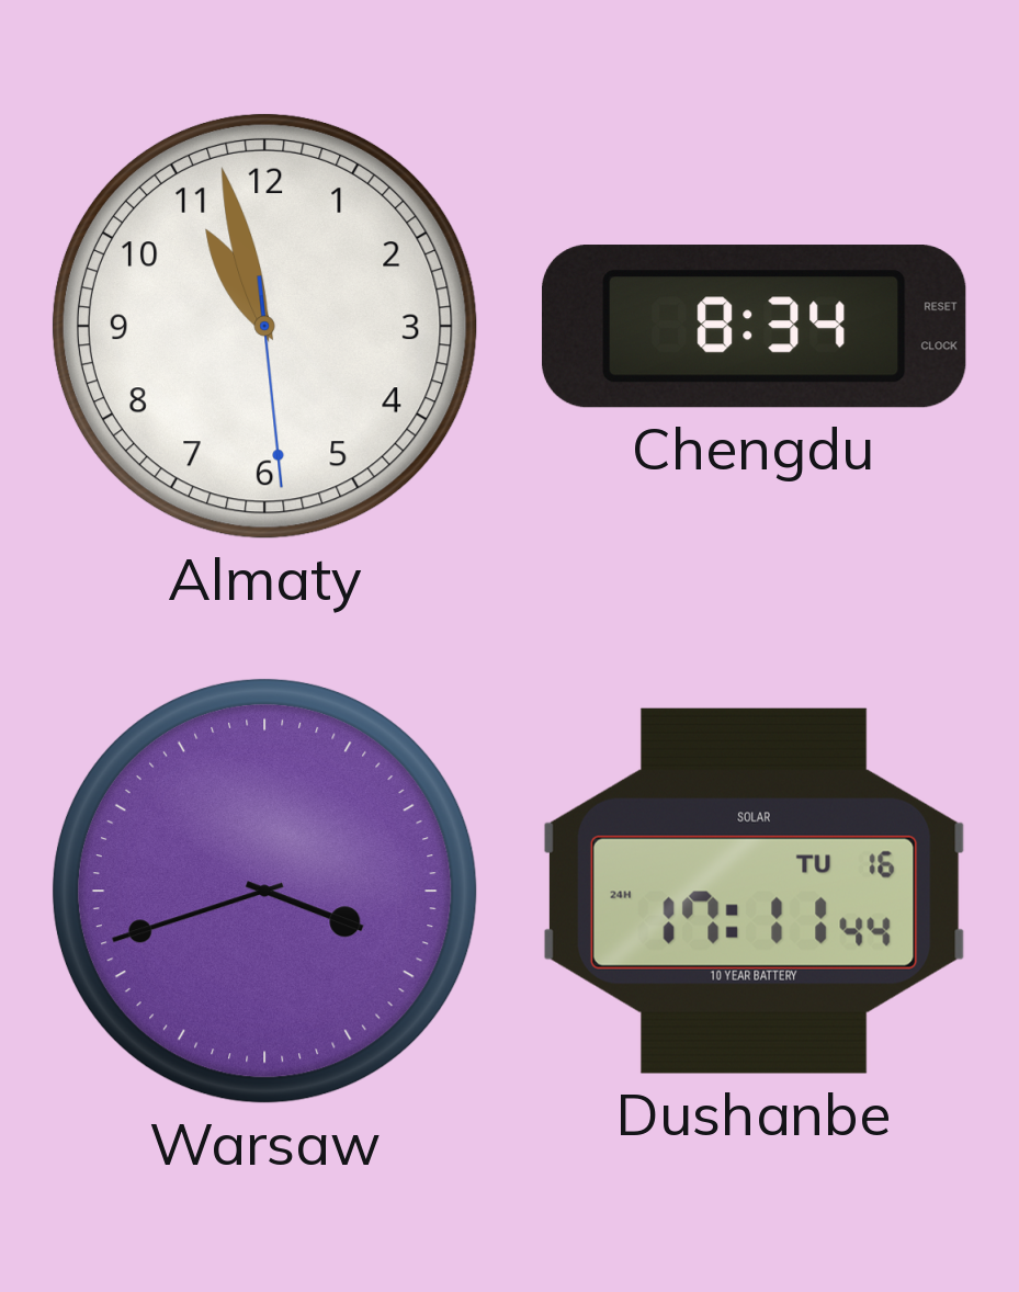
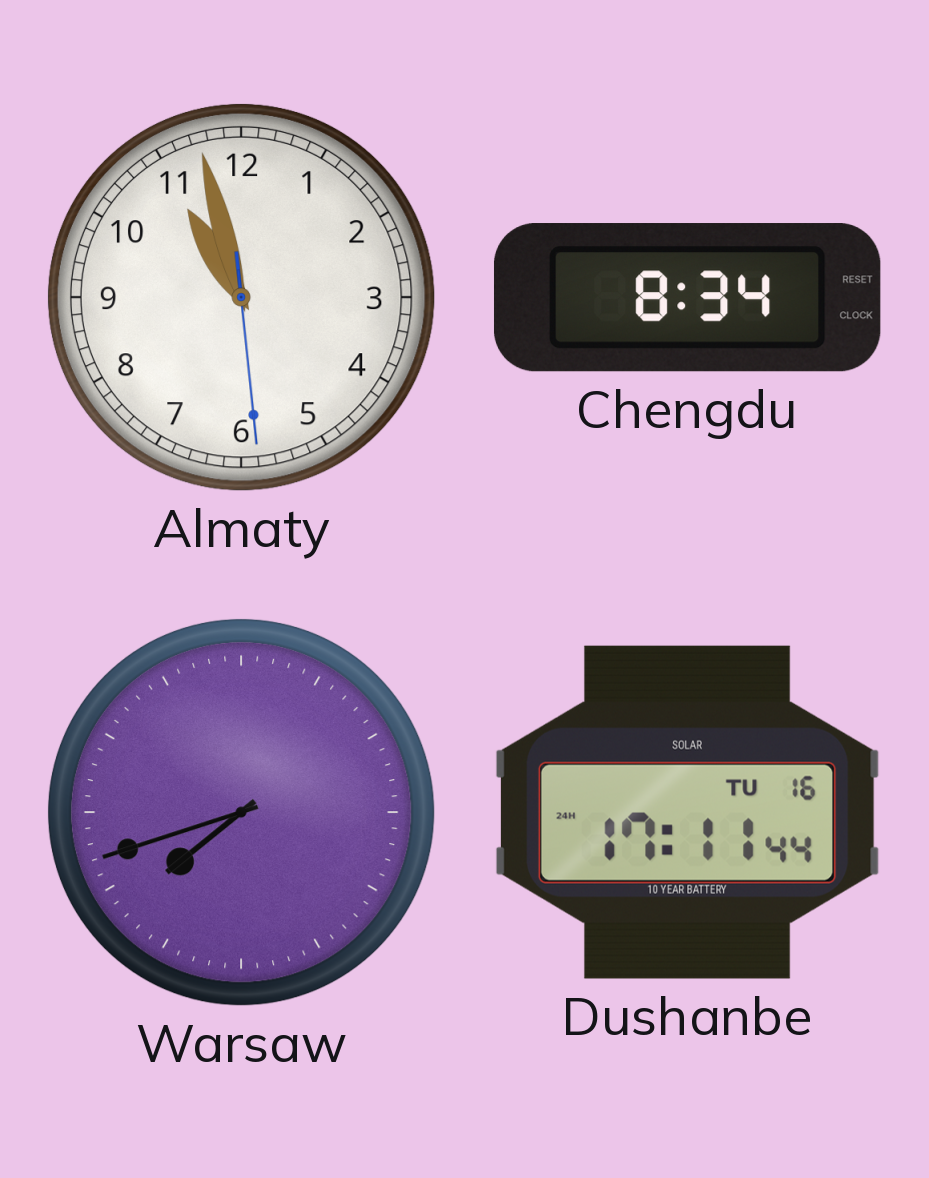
Warsaw: 3:42 -> 7:42
